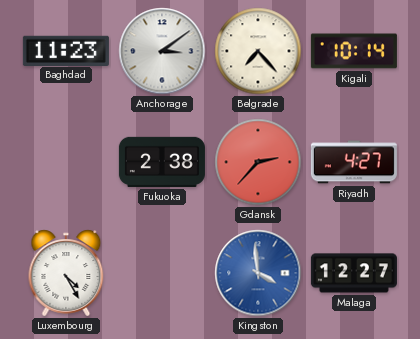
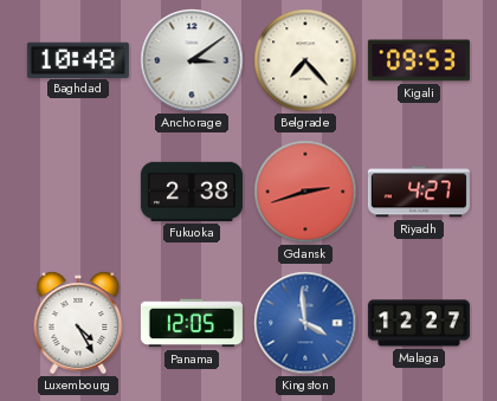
Baghdad: 11:23 -> 10:48
Kigali: 10:14 -> 09:53
Gdansk: 2:37 -> 2:42
Panama: none -> 12:05
